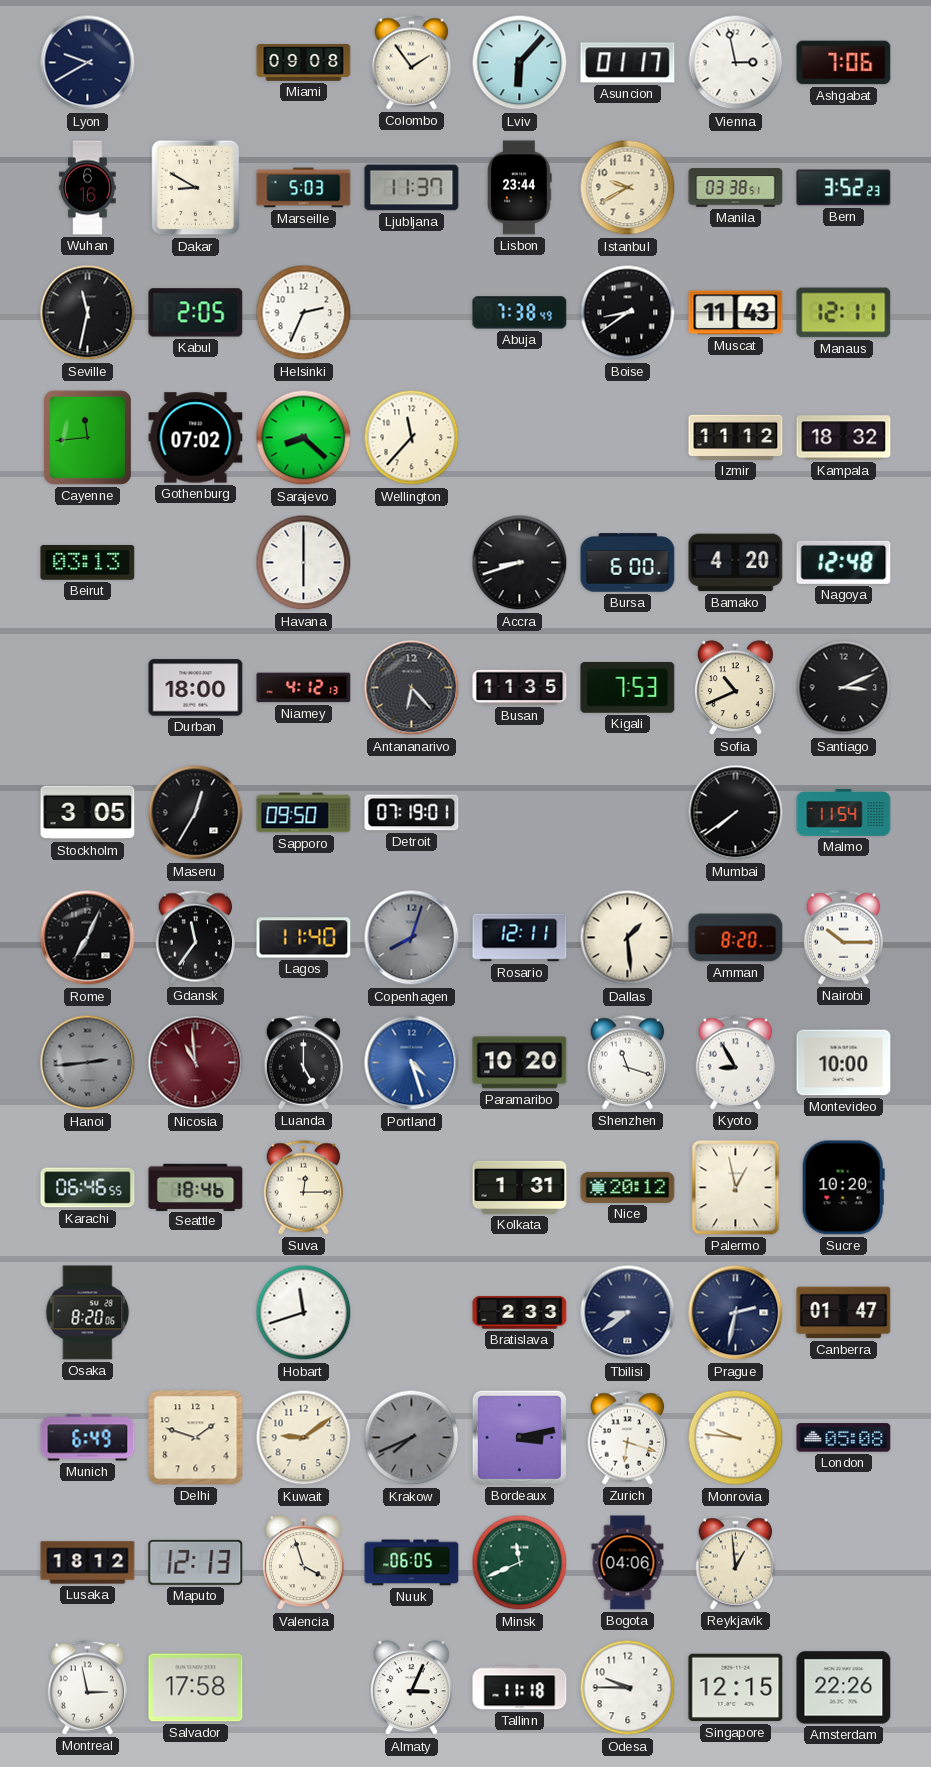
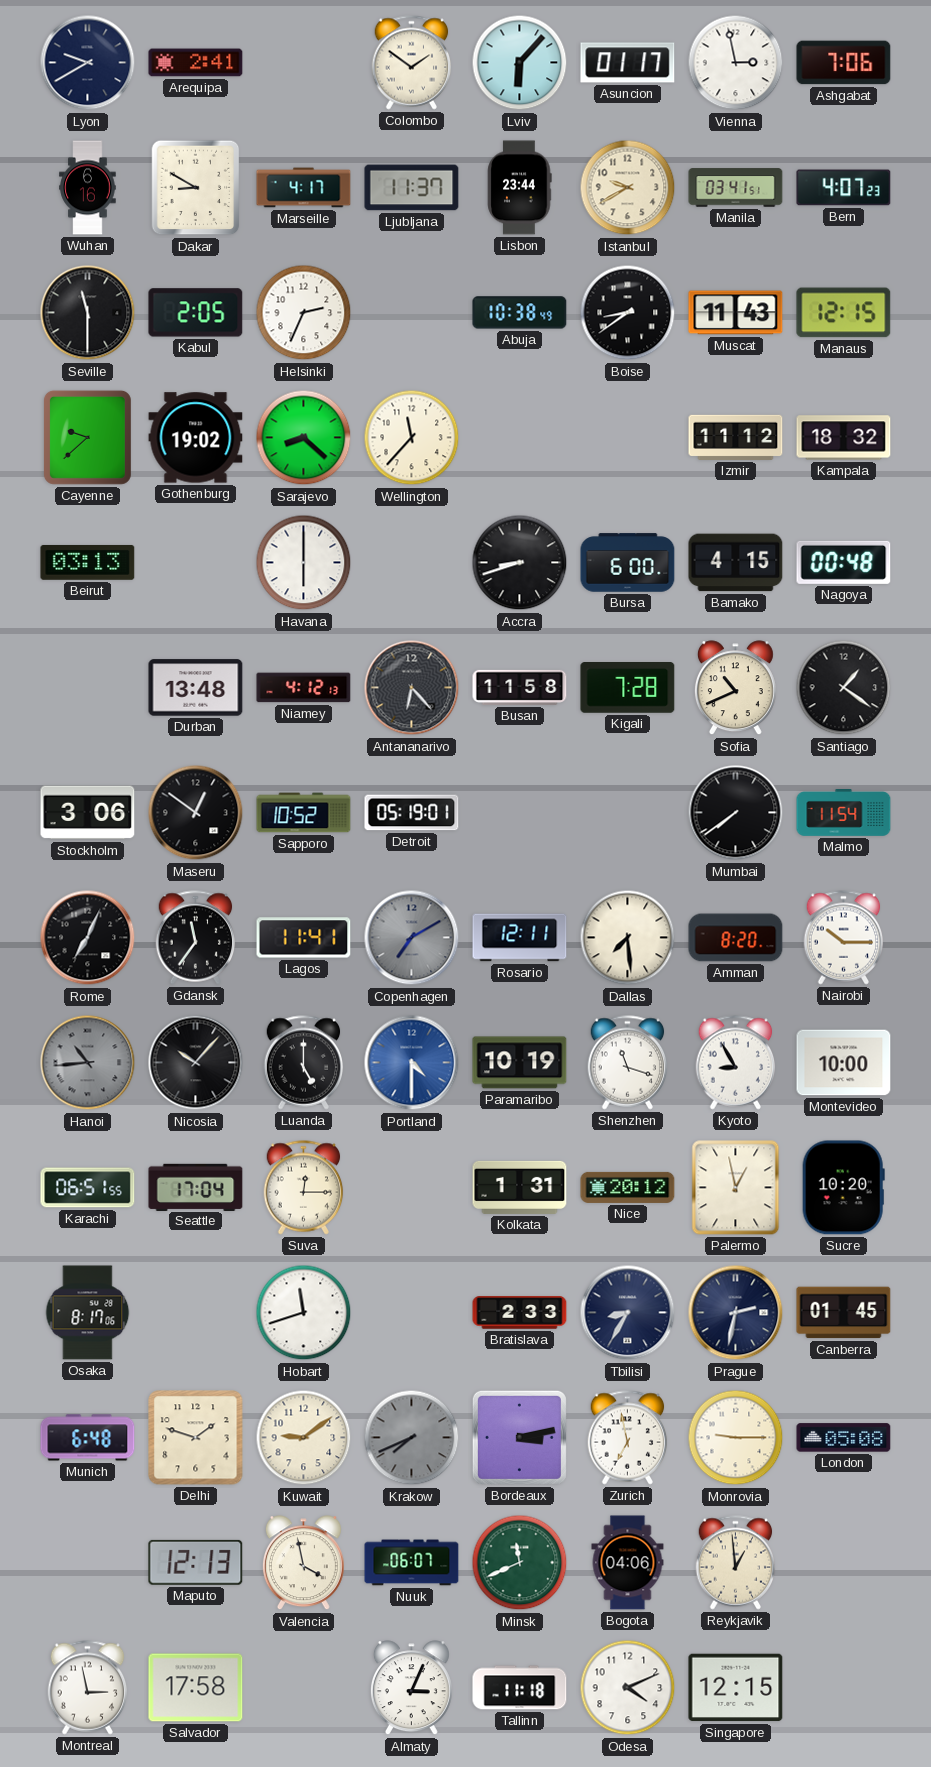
Arequipa: none -> 2:41
Miami: 09:08 -> none
Colombo: 1:54 -> 1:51
Marseille: 5:03 -> 4:17
Manila: 03:38 -> 03:41
Bern: 3:52 -> 4:07
Seville: 11:32 -> 11:30
Abuja: 7:38 -> 10:38
Manaus: 12:11 -> 12:15
Cayenne: 11:44 -> 9:38
Gothenburg: 07:02 -> 19:02
Bamako: 4:20 -> 4:15
Nagoya: 12:48 -> 00:48
Durban: 18:00 -> 13:48
Busan: 11:35 -> 11:58
Kigali: 7:53 -> 7:28
Santiago: 3:11 -> 1:21
Stockholm: 3:05 -> 3:06
Maseru: 12:35 -> 12:51
Sapporo: 09:50 -> 10:52
Detroit: 07:19 -> 05:19
Lagos: 11:40 -> 11:41
Copenhagen: 8:03 -> 7:10
Dallas: 1:29 -> 7:29
Hanoi: 2:44 -> 10:44
Nicosia: 10:59 -> 10:07
Nicosia dial: burgundy -> black
Portland: 4:27 -> 4:30
Paramaribo: 10:20 -> 10:19
Karachi: 06:46 -> 06:51
Seattle: 18:46 -> 17:04
Osaka: 8:20 -> 8:17
Tbilisi: 8:39 -> 8:35
Canberra: 01:47 -> 01:45
Munich: 6:49 -> 6:48
Zurich: 6:18 -> 6:58
Monrovia: 9:46 -> 9:15
Lusaka: 18:12 -> none
Valencia: 3:57 -> 3:58
Nuuk: 06:05 -> 06:07
Odesa: 9:45 -> 4:11
Amsterdam: 22:26 -> none
